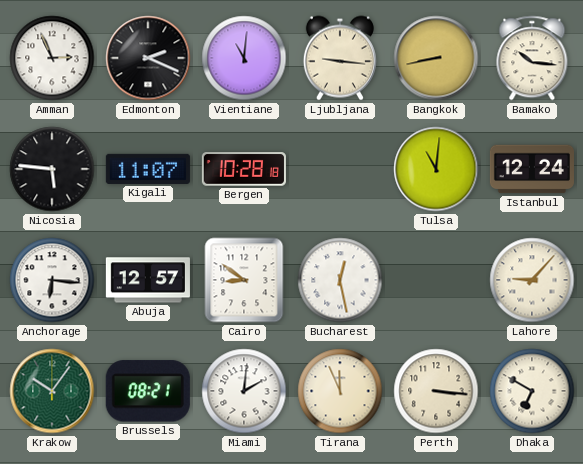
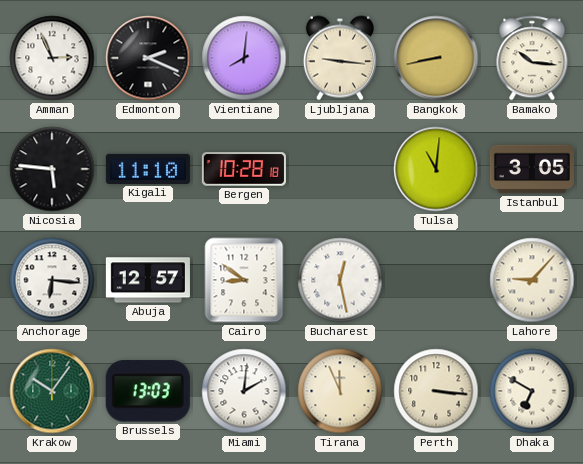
Vientiane: 11:01 -> 8:01
Kigali: 11:07 -> 11:10
Istanbul: 12:24 -> 3:05
Brussels: 08:21 -> 13:03
